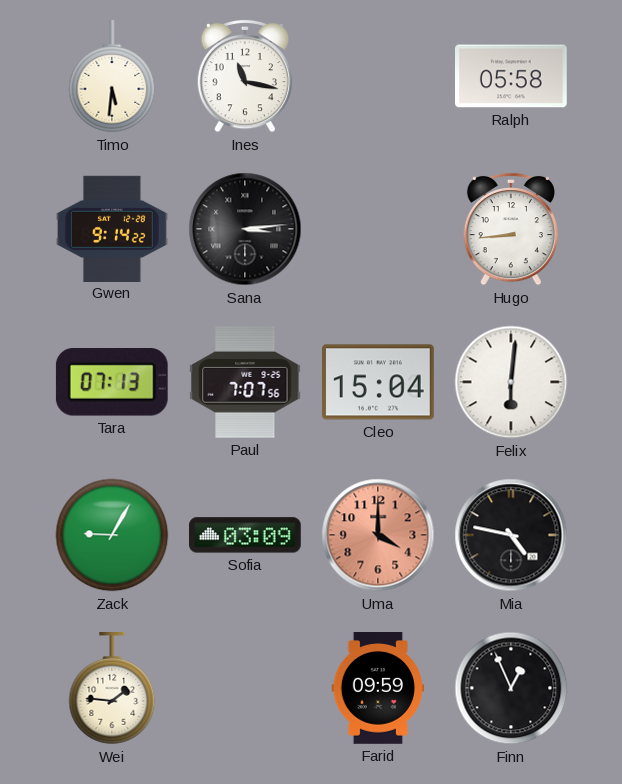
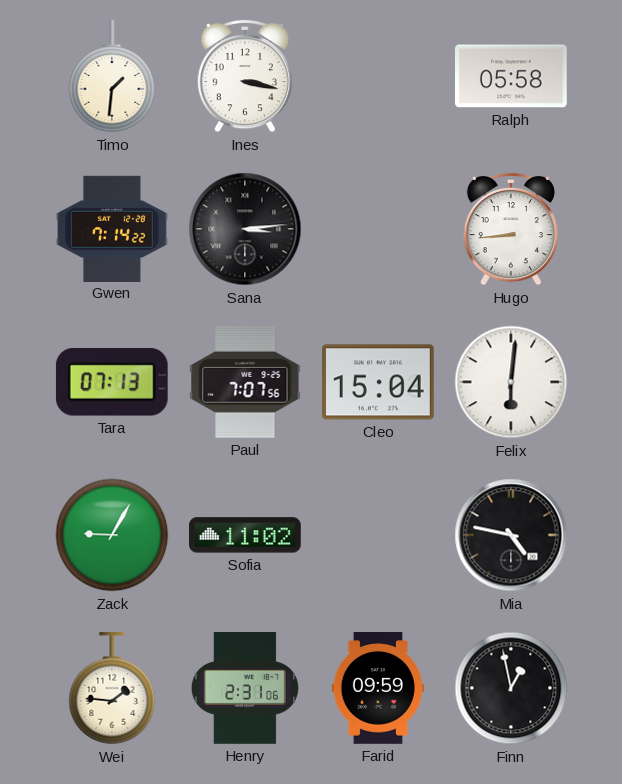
Timo: 5:31 -> 1:31
Ines: 11:17 -> 3:17
Gwen: 9:14 -> 7:14
Sofia: 03:09 -> 11:02
Uma: 4:00 -> none
Henry: none -> 2:31
Finn: 12:56 -> 12:58
